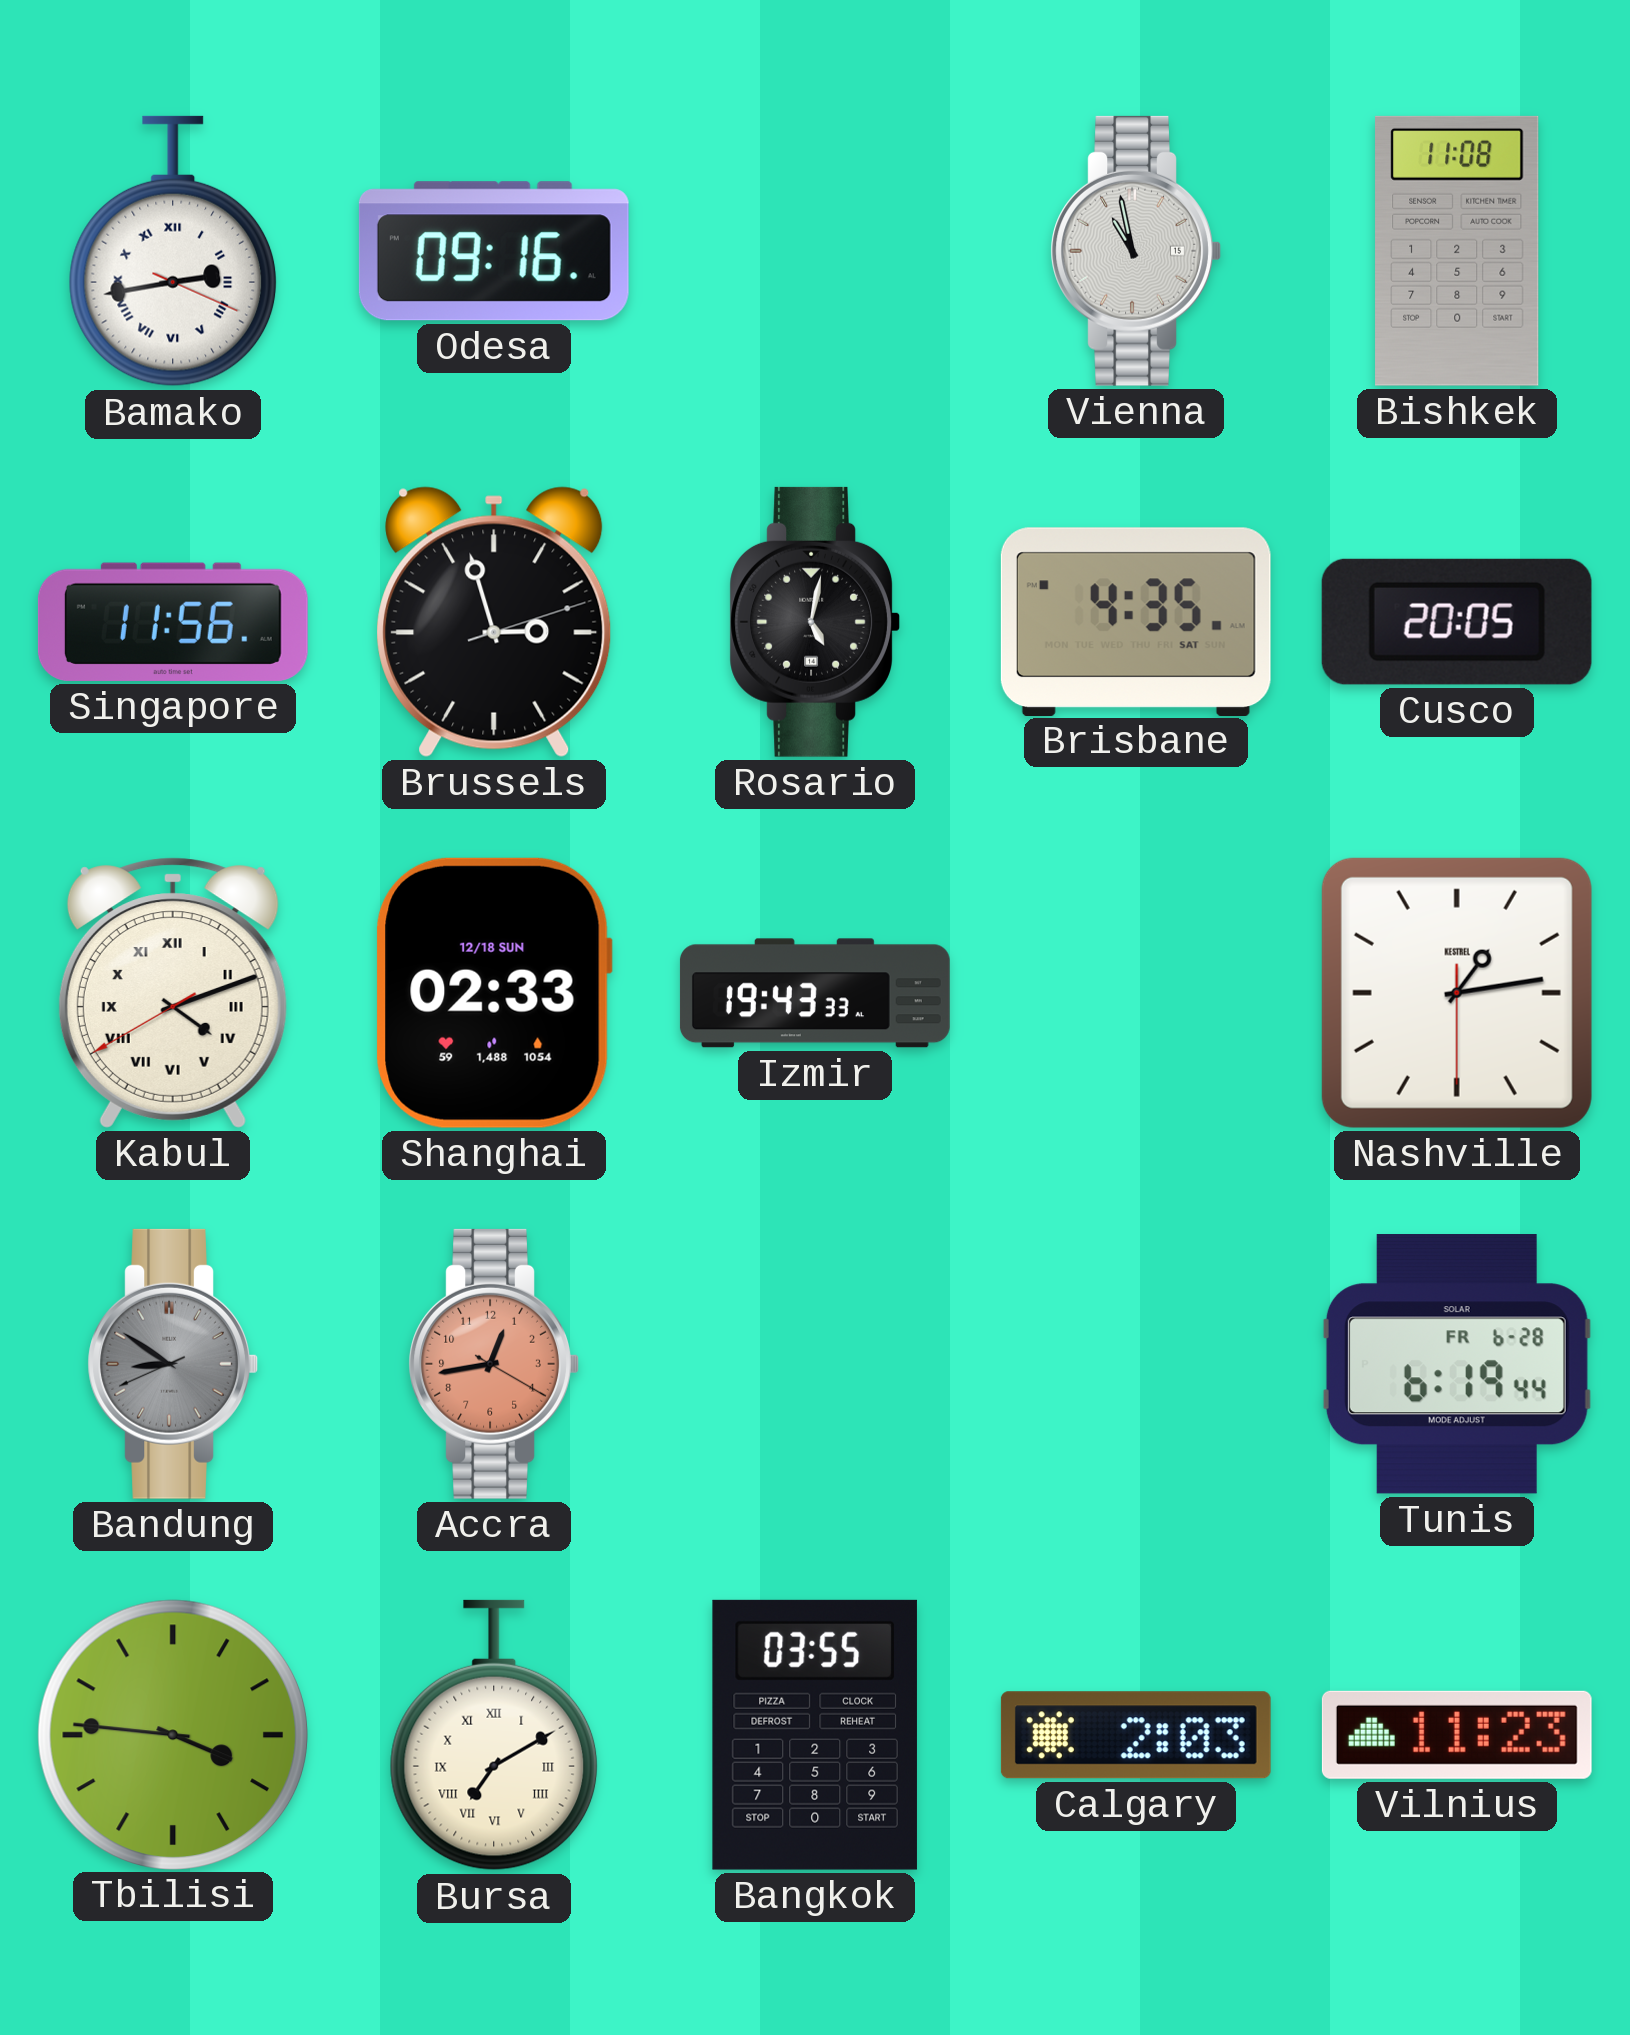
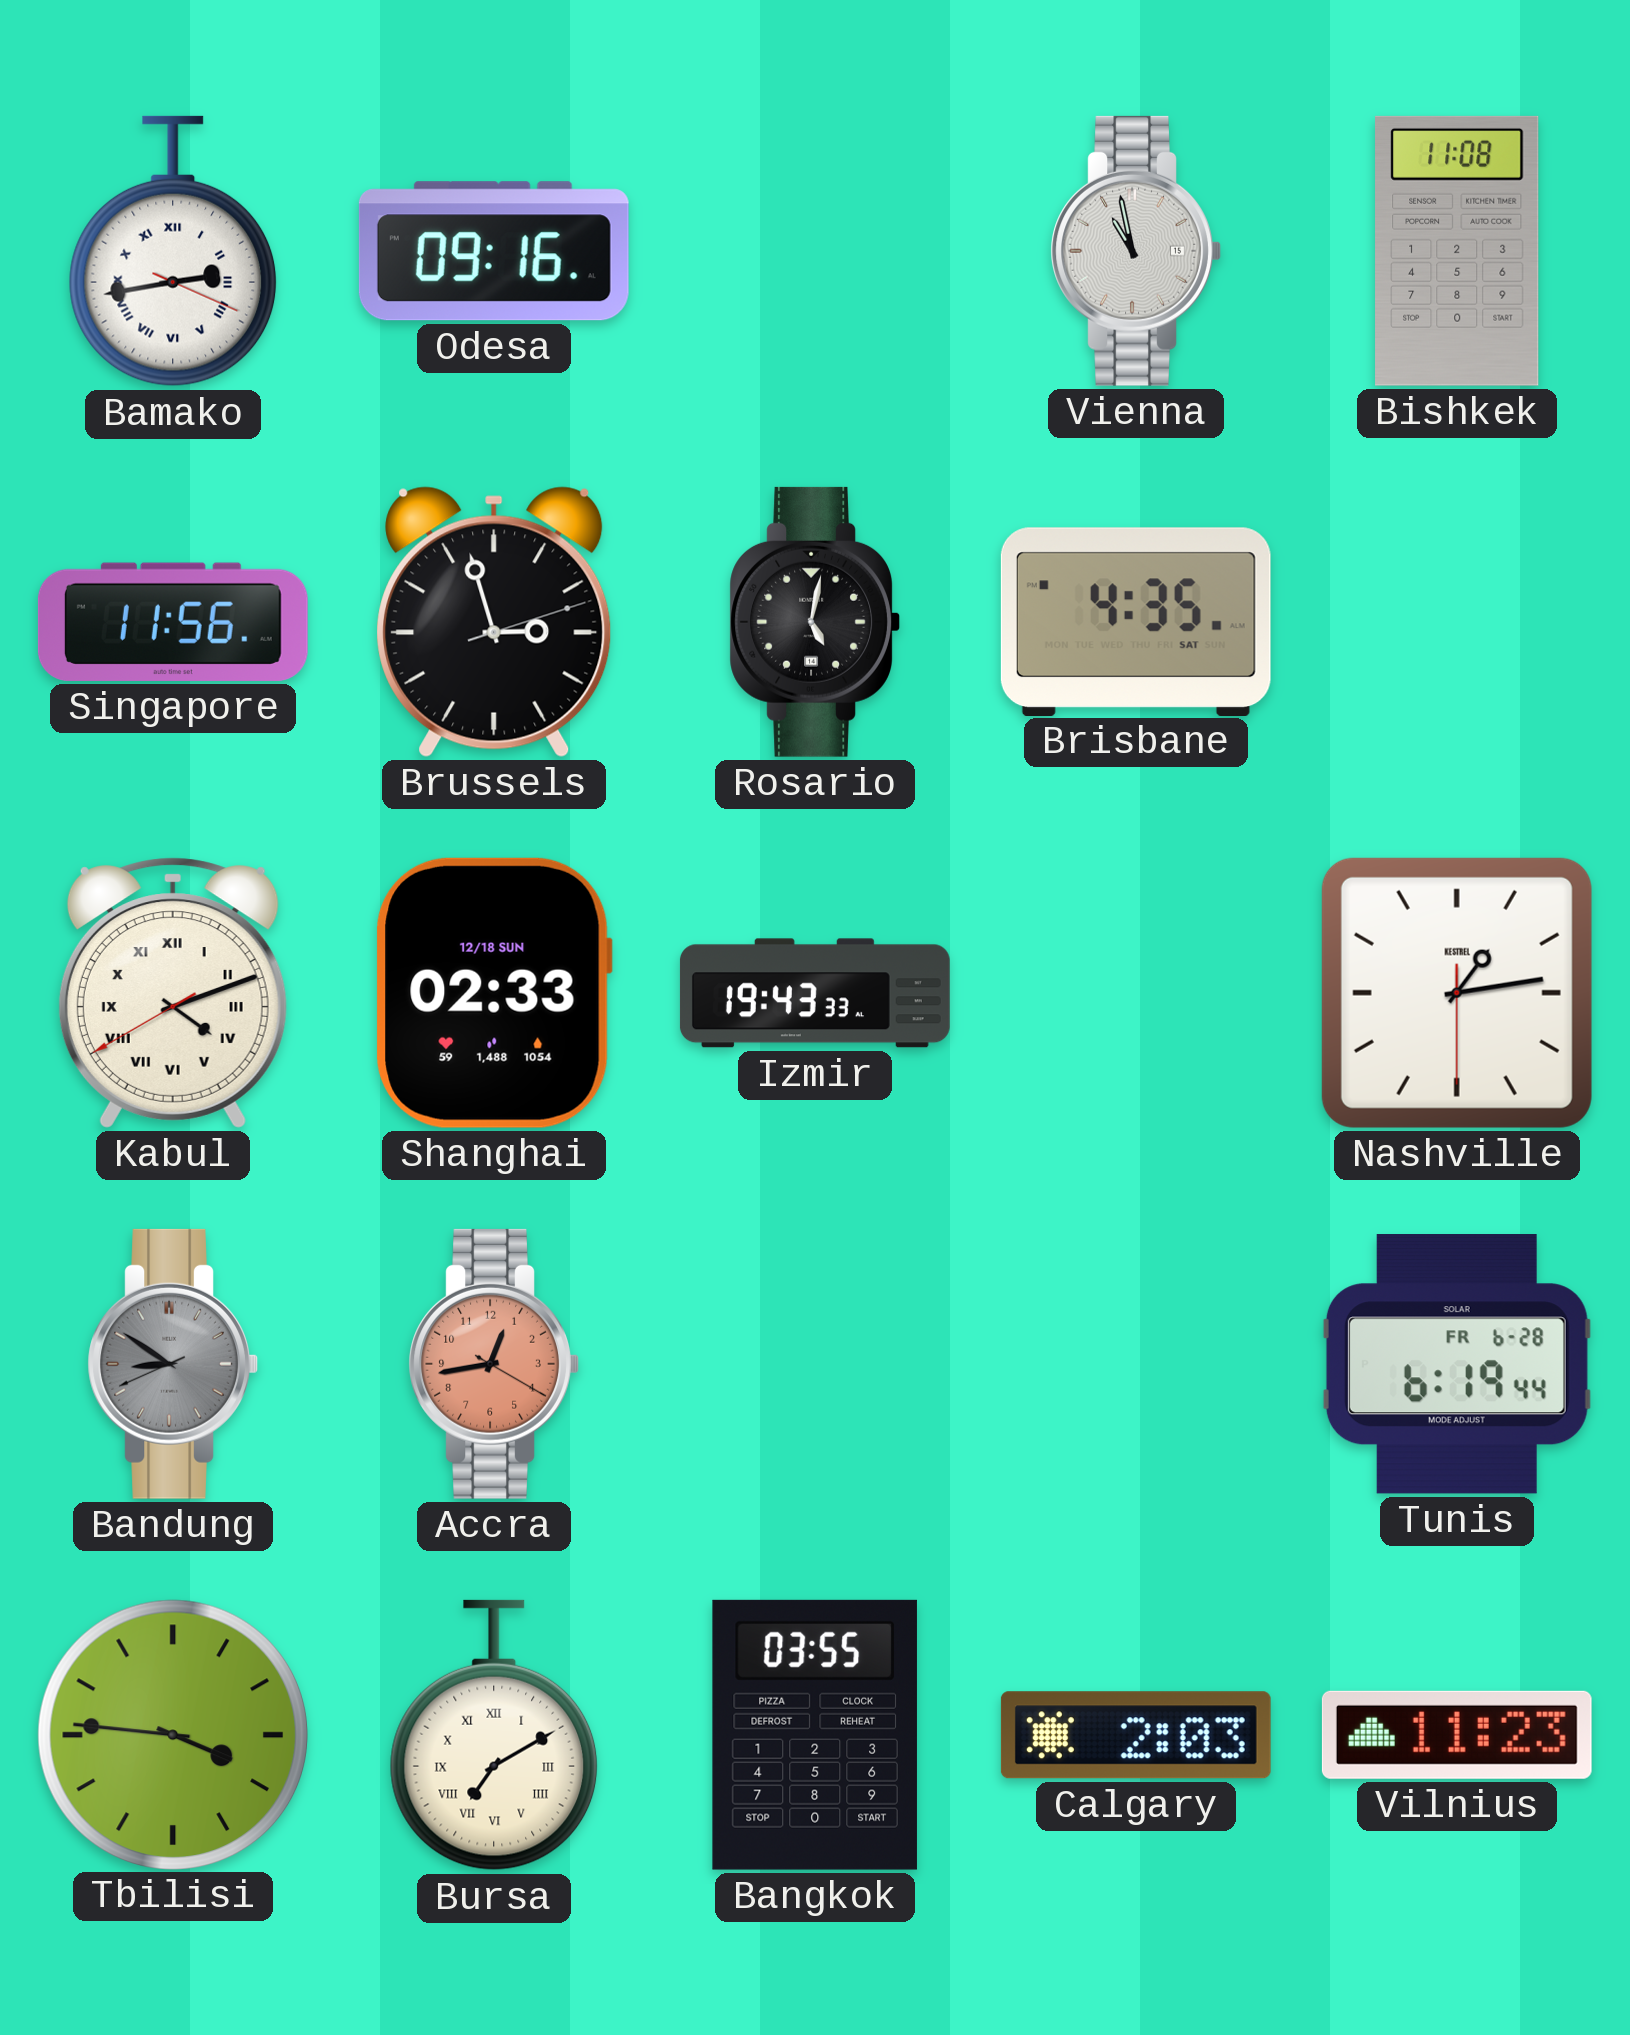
Cusco: 20:05 -> none
